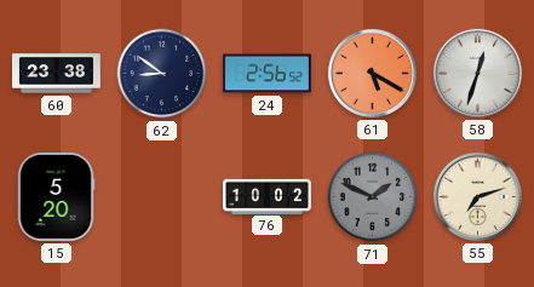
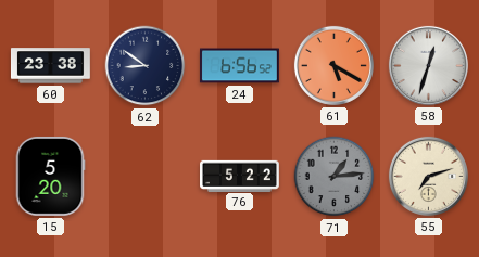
24: 2:56 -> 6:56
76: 10:02 -> 5:22
71: 1:49 -> 1:14
